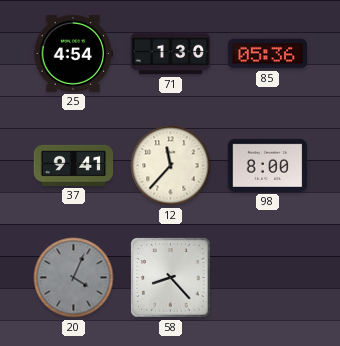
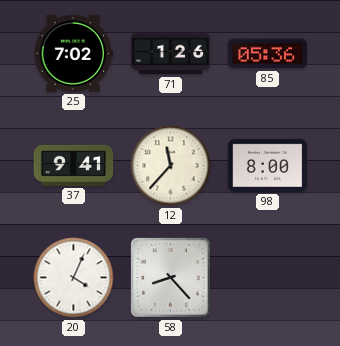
25: 4:54 -> 7:02
71: 1:30 -> 1:26
20 dial: grey -> white
